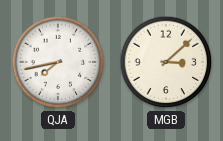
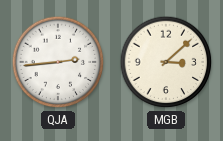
QJA: 7:43 -> 2:44
